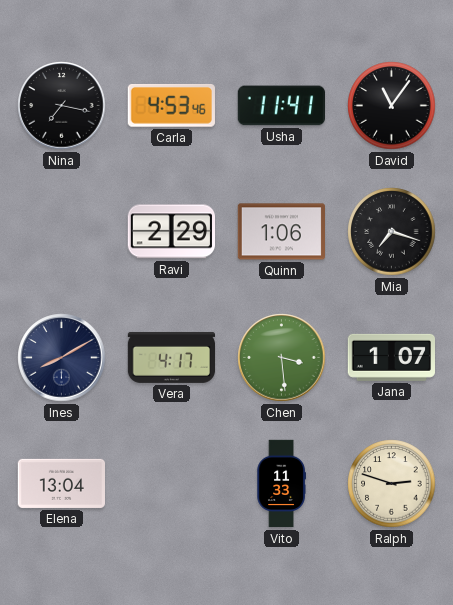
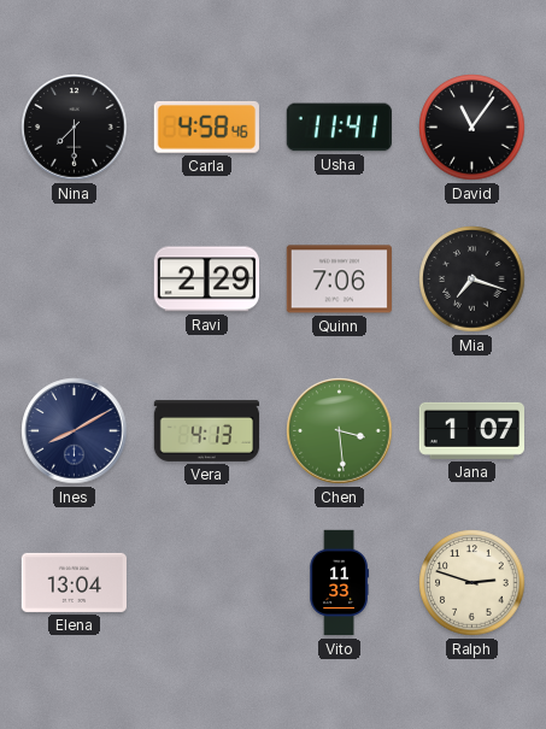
Nina: 7:17 -> 7:30
Carla: 4:53 -> 4:58
Quinn: 1:06 -> 7:06
Vera: 4:17 -> 4:13
